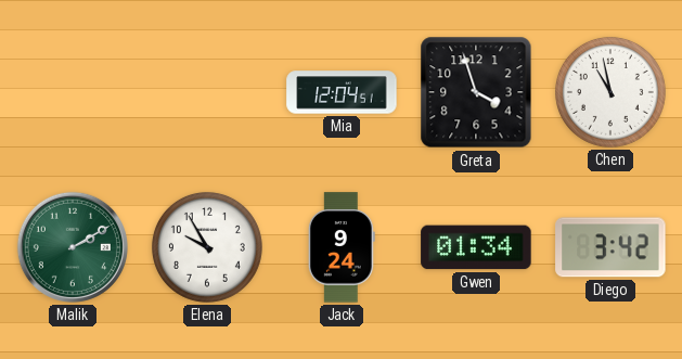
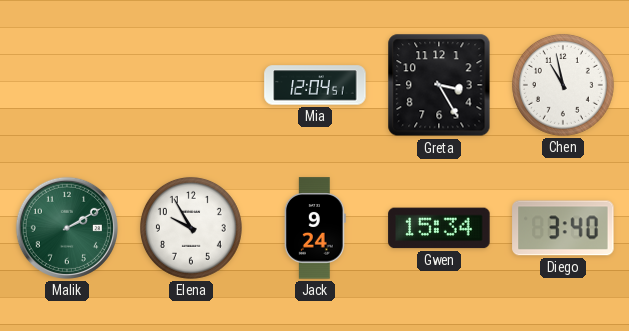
Greta: 3:57 -> 3:25
Gwen: 01:34 -> 15:34
Diego: 3:42 -> 3:40
